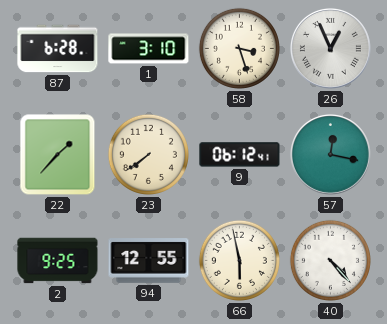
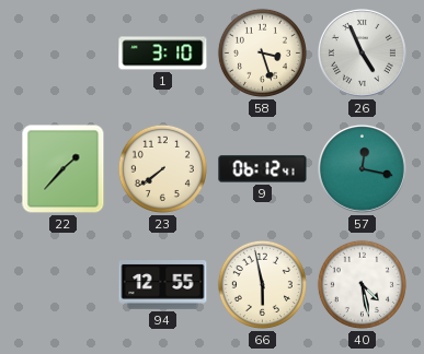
87: 6:28 -> none
26: 12:56 -> 4:56
2: 9:25 -> none
40: 4:23 -> 4:28
